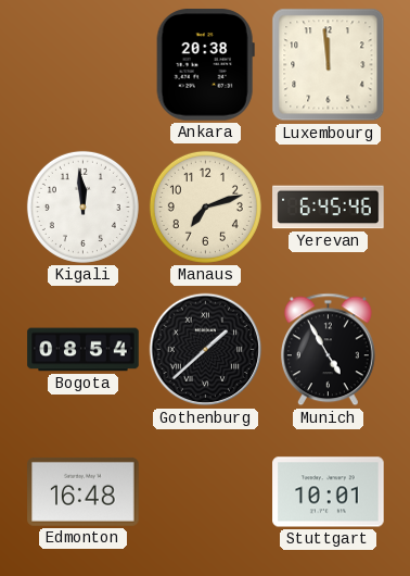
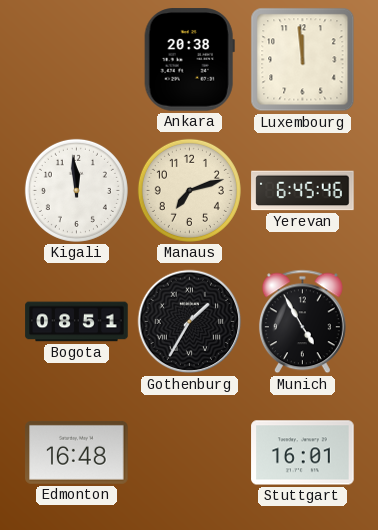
Bogota: 08:54 -> 08:51
Gothenburg: 1:38 -> 1:35
Stuttgart: 10:01 -> 16:01
